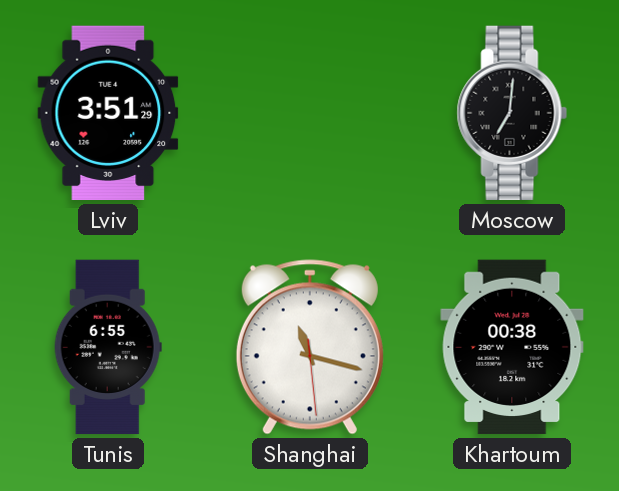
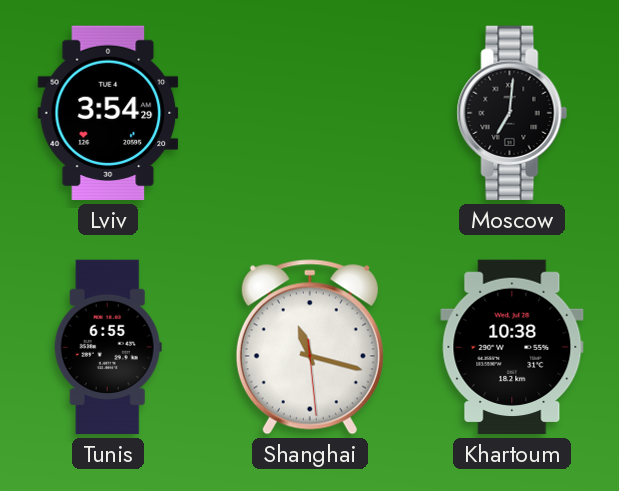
Lviv: 3:51 -> 3:54
Khartoum: 00:38 -> 10:38
